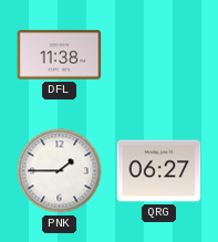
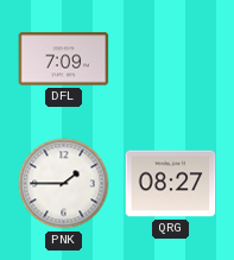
DFL: 11:38 -> 7:09
QRG: 06:27 -> 08:27
